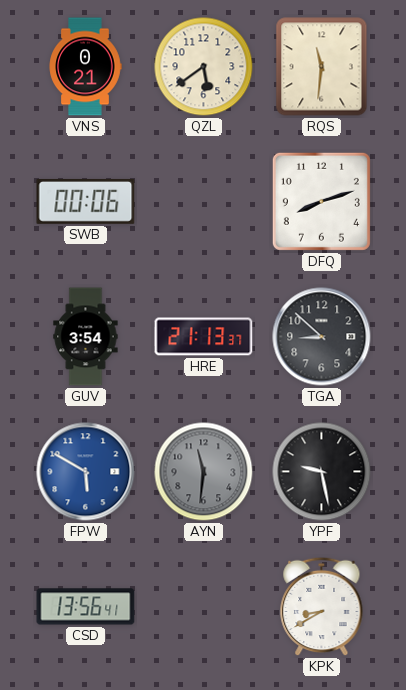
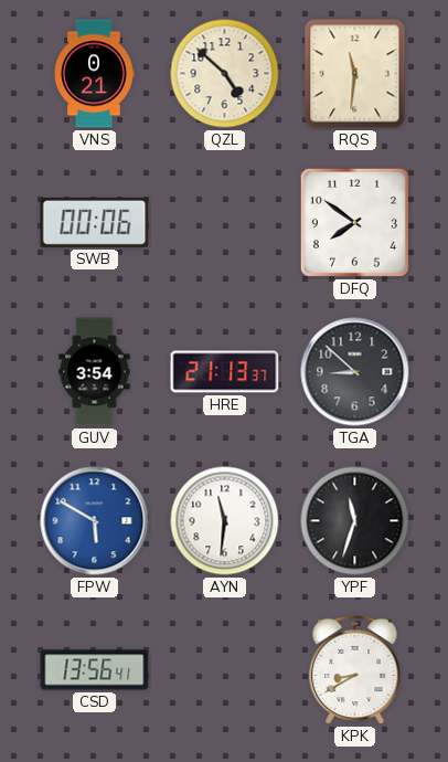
QZL: 5:39 -> 4:52
DFQ: 8:12 -> 7:51
AYN dial: grey -> white
YPF: 9:28 -> 11:33
